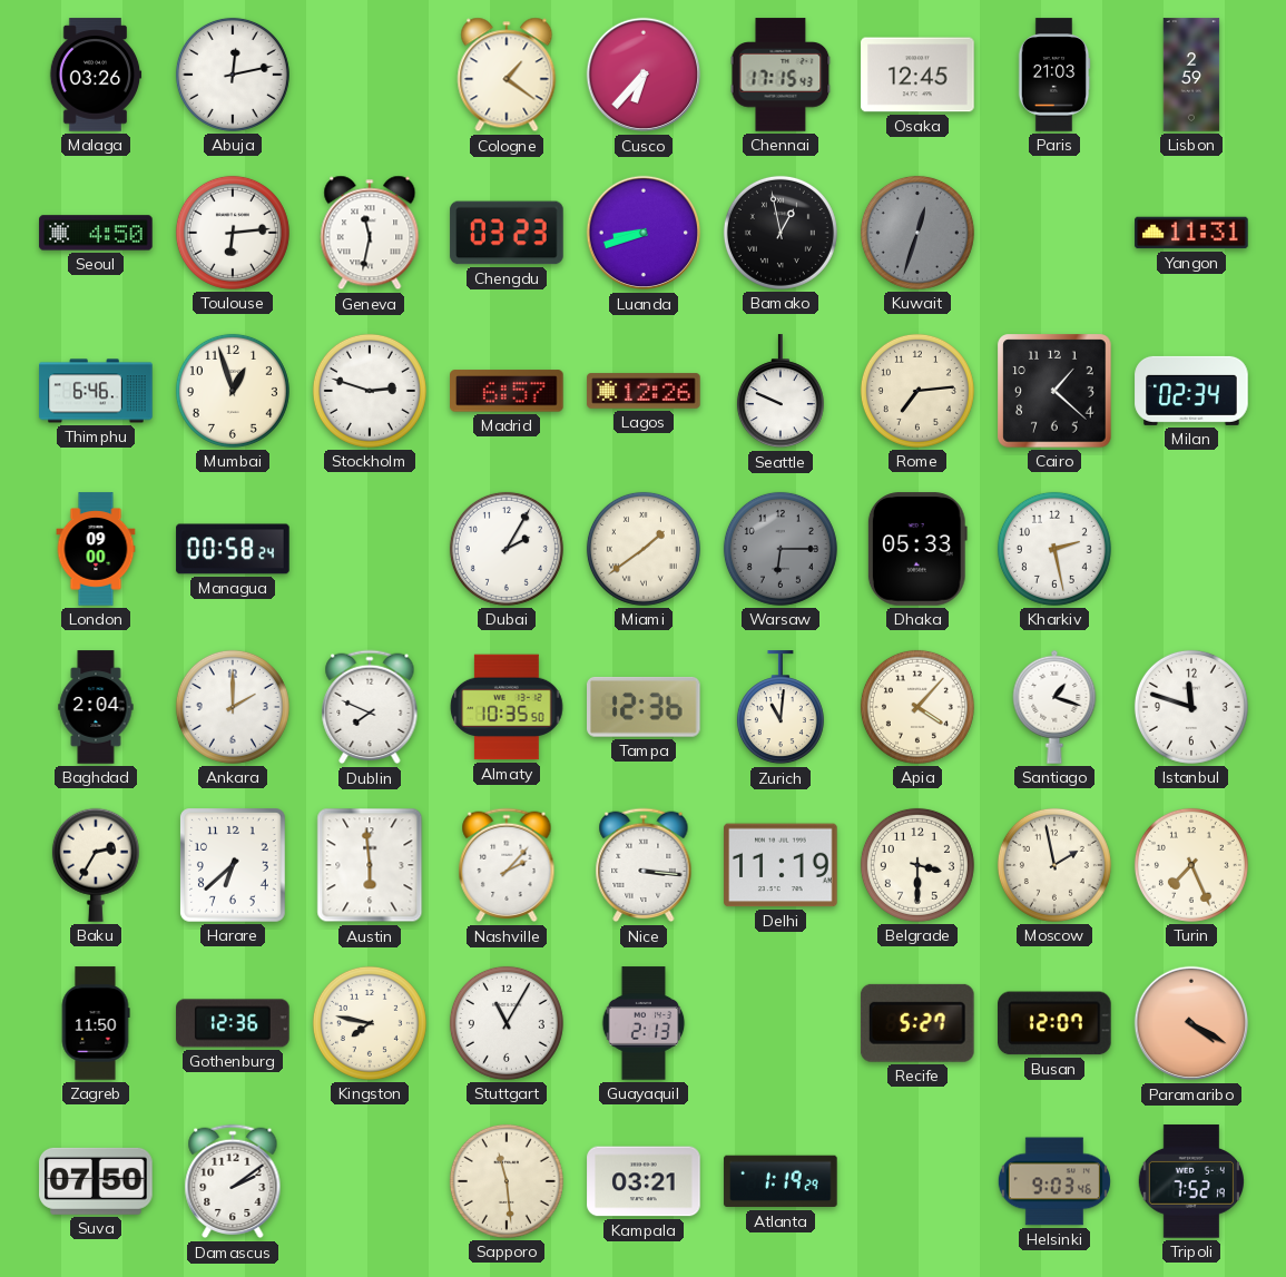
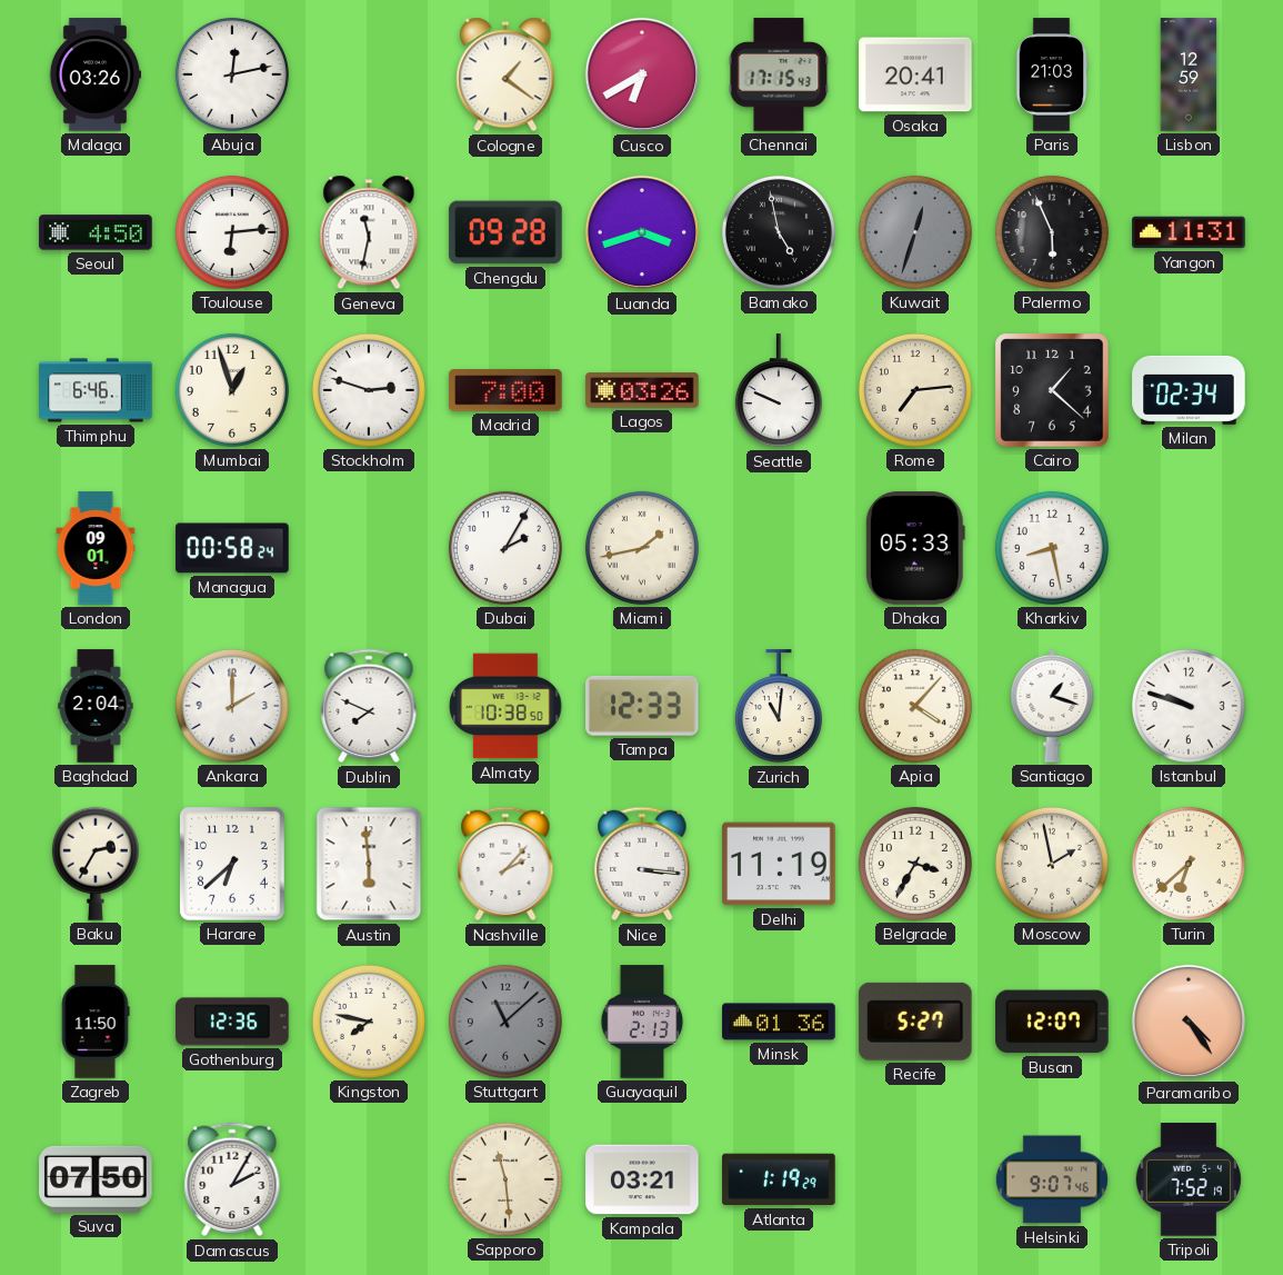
Cusco: 6:37 -> 6:40
Osaka: 12:45 -> 20:41
Lisbon: 2:59 -> 12:59
Chengdu: 03:23 -> 09:28
Luanda: 8:42 -> 3:42
Bamako: 12:58 -> 4:58
Palermo: none -> 5:56
Madrid: 6:57 -> 7:00
Lagos: 12:26 -> 03:26
London: 09:00 -> 09:01
Miami: 1:39 -> 1:43
Warsaw: 6:15 -> none
Kharkiv: 2:28 -> 8:28
Almaty: 10:35 -> 10:38
Tampa: 12:36 -> 12:33
Istanbul: 11:48 -> 9:48
Belgrade: 3:30 -> 3:35
Turin: 7:26 -> 6:38
Stuttgart: 11:05 -> 11:08
Stuttgart dial: white -> grey
Minsk: none -> 01:36
Paramaribo: 4:20 -> 4:24
Damascus: 2:09 -> 2:05
Helsinki: 9:03 -> 9:07
